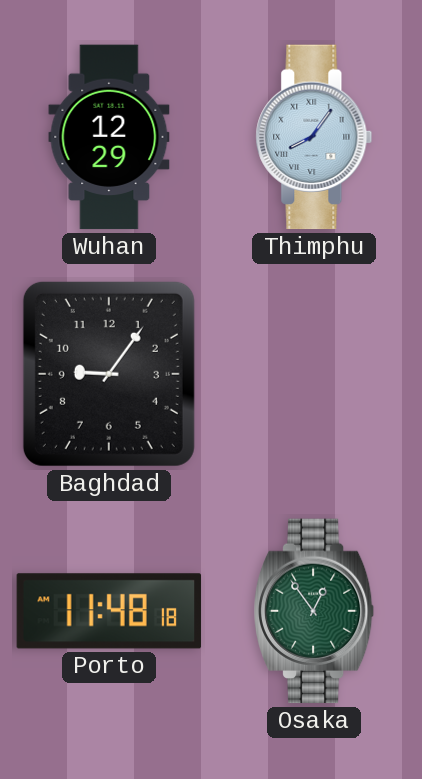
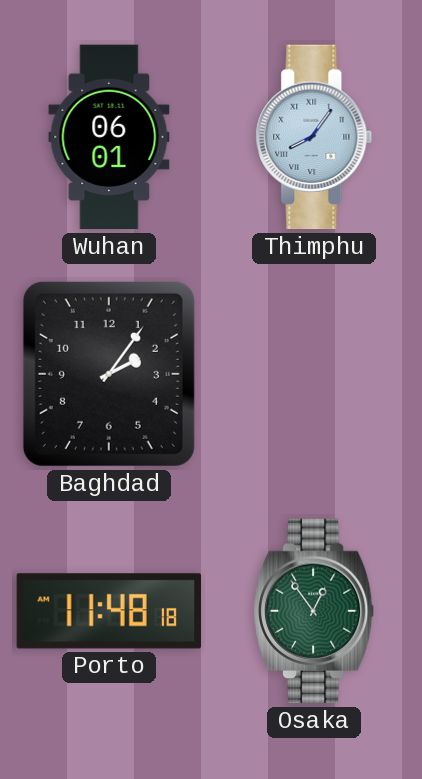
Wuhan: 12:29 -> 06:01
Baghdad: 9:06 -> 2:06
